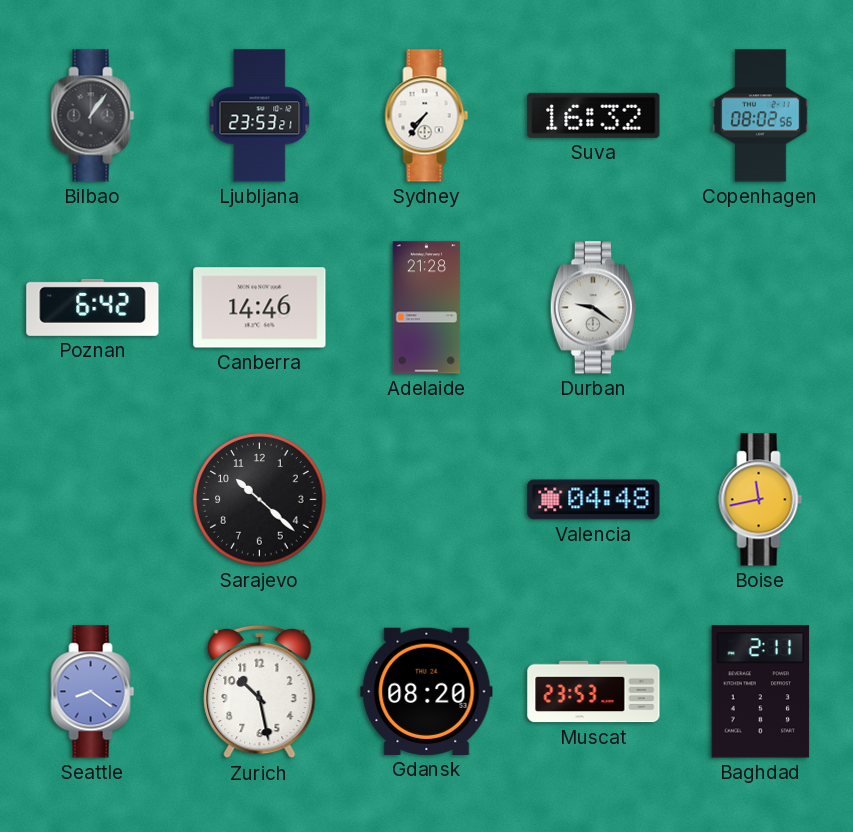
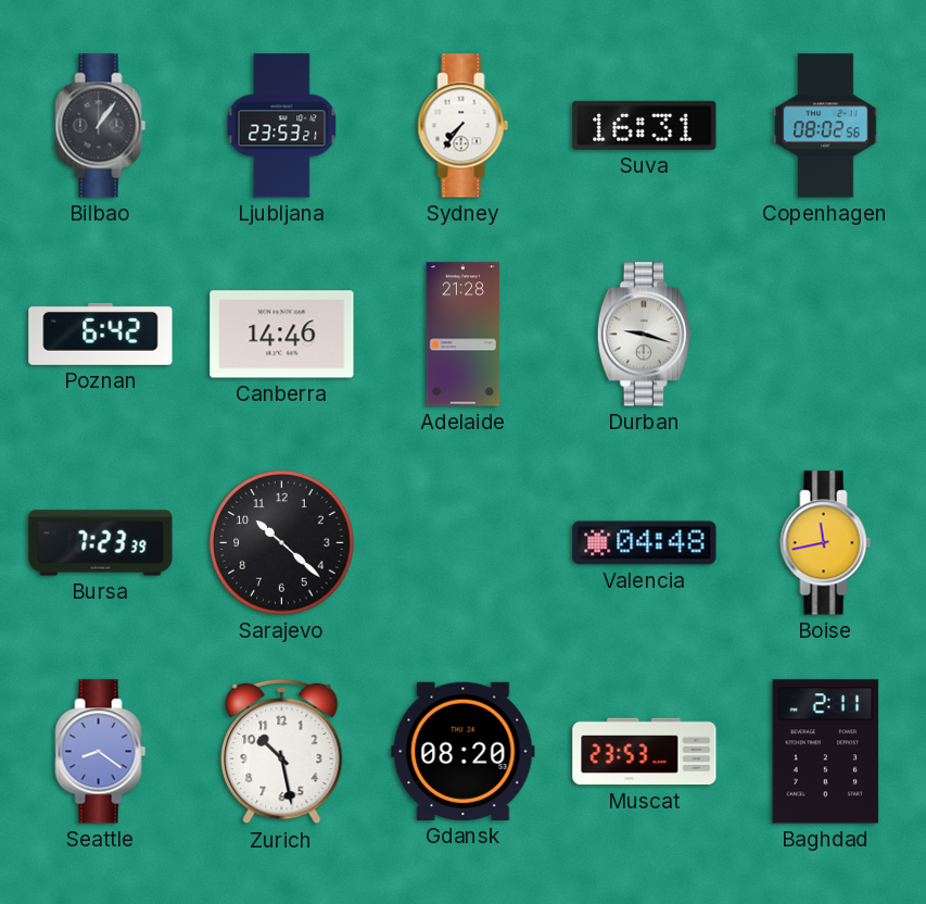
Suva: 16:32 -> 16:31
Durban: 9:21 -> 9:18
Bursa: none -> 7:23
